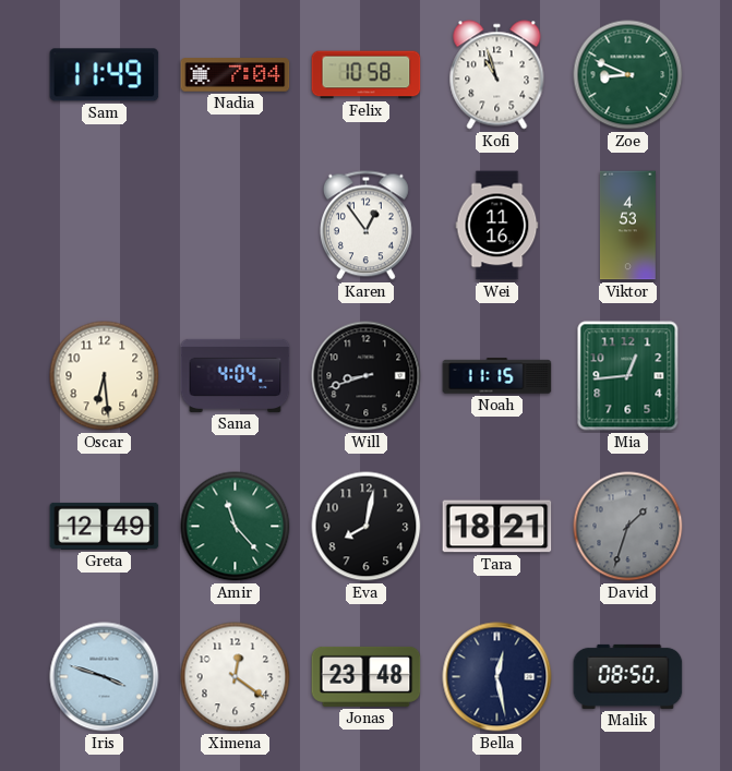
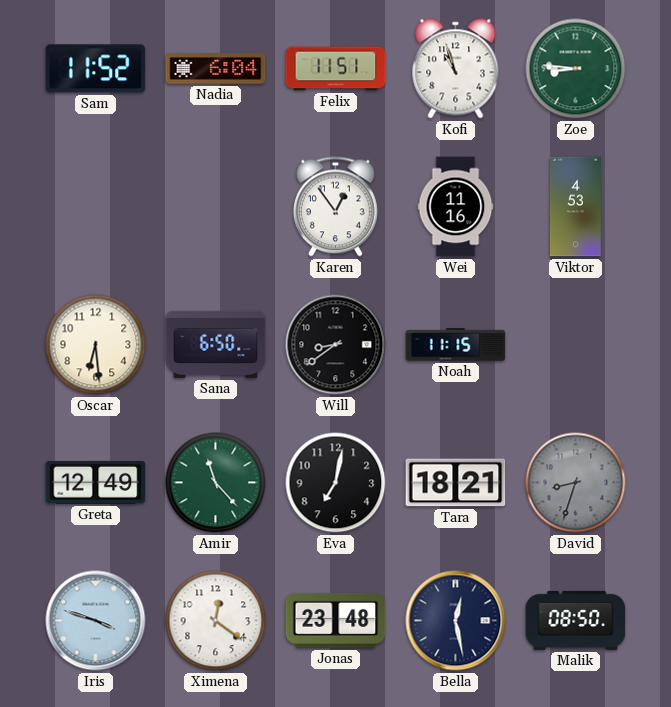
Sam: 11:49 -> 11:52
Nadia: 7:04 -> 6:04
Felix: 10:58 -> 11:51
Zoe: 8:49 -> 8:46
Sana: 4:04 -> 6:50
Will: 8:42 -> 8:39
Mia: 12:44 -> none
Eva: 8:02 -> 7:02
David: 1:33 -> 8:33
